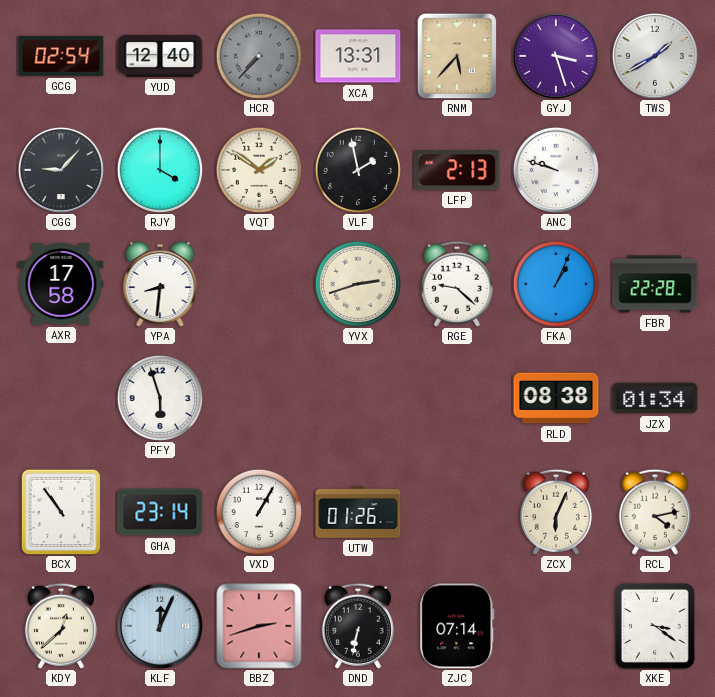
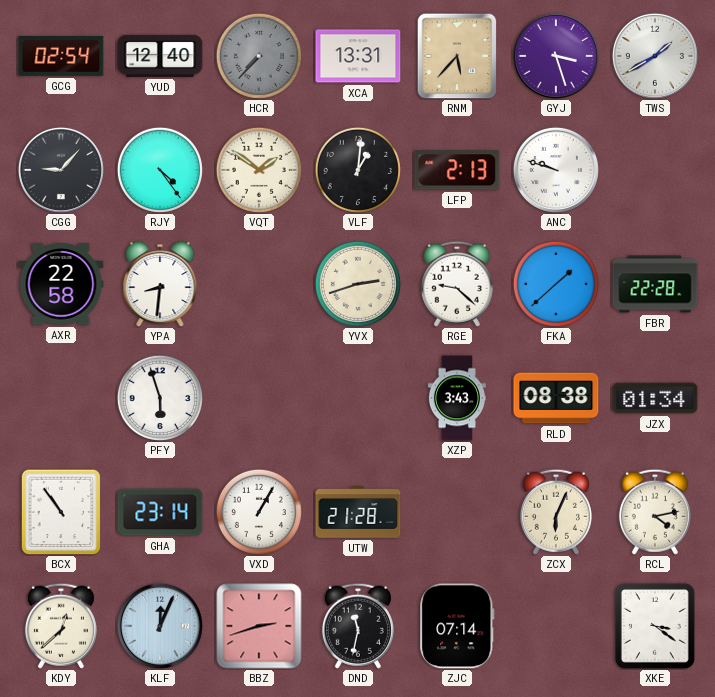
RJY: 4:00 -> 4:24
VLF: 1:58 -> 1:01
AXR: 17:58 -> 22:58
FKA: 1:04 -> 1:38
XZP: none -> 3:43
UTW: 01:26 -> 21:28
DND: 6:32 -> 11:32
